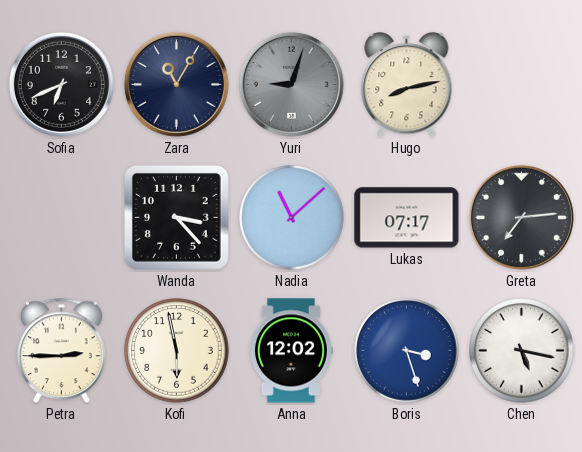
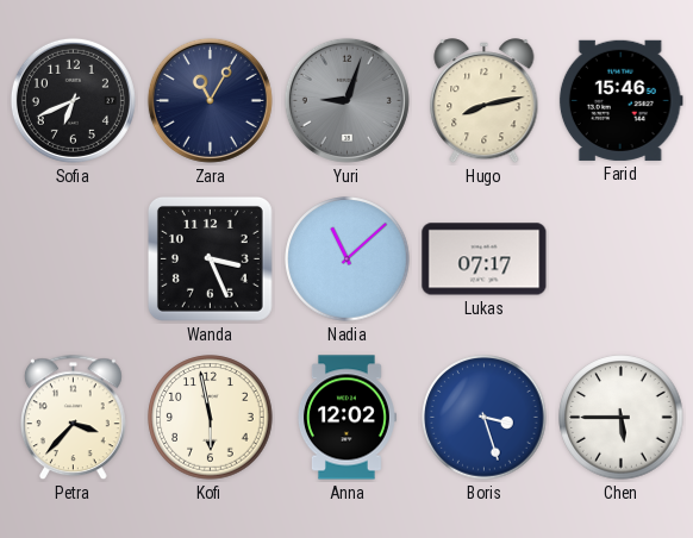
Farid: none -> 15:46
Wanda: 3:23 -> 3:26
Greta: 7:14 -> none
Petra: 2:45 -> 3:37
Chen: 5:17 -> 5:45
